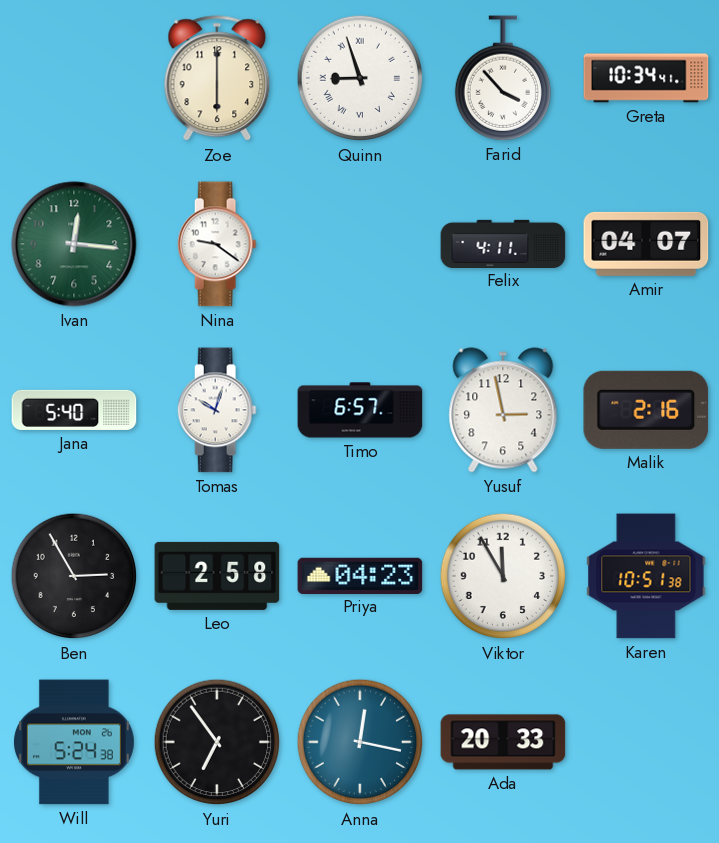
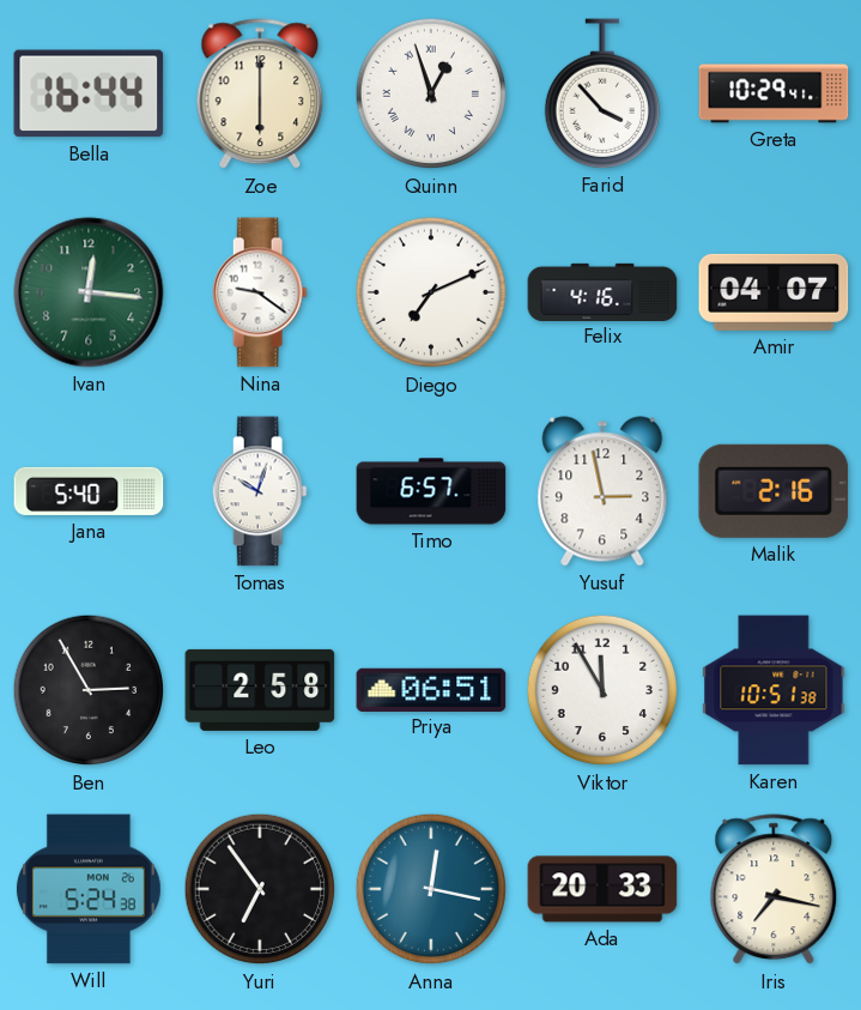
Bella: none -> 16:44
Quinn: 8:57 -> 12:57
Greta: 10:34 -> 10:29
Diego: none -> 7:11
Felix: 4:11 -> 4:16
Priya: 04:23 -> 06:51
Iris: none -> 7:17
